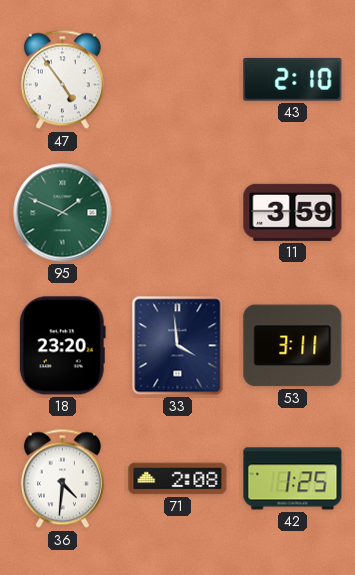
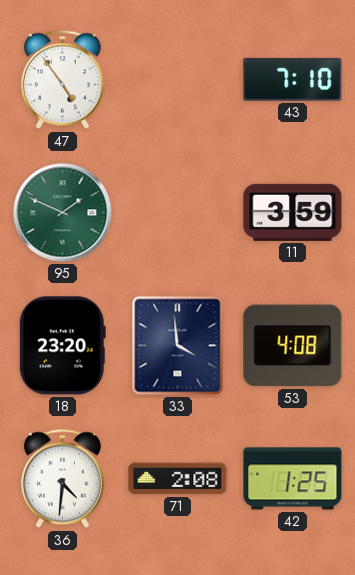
43: 2:10 -> 7:10
53: 3:11 -> 4:08
